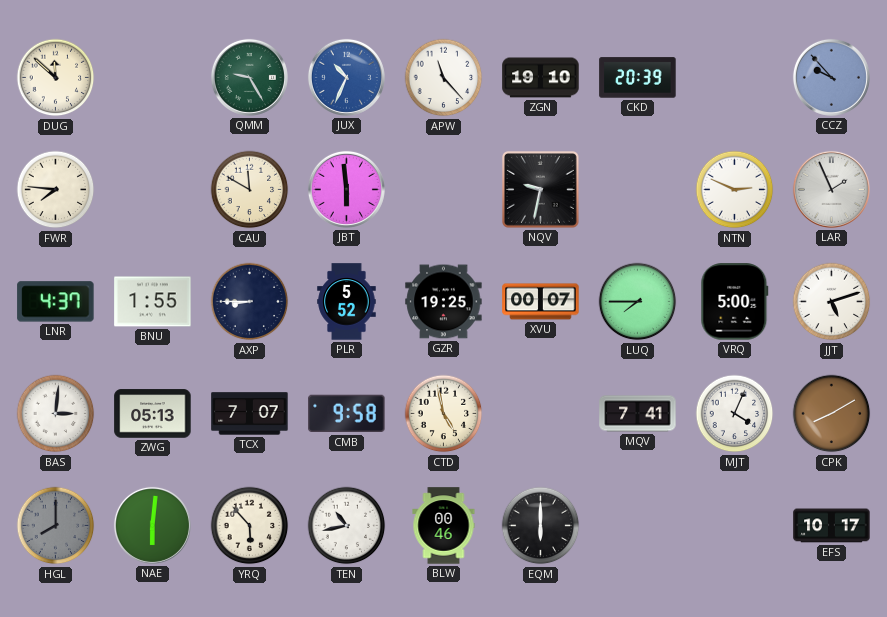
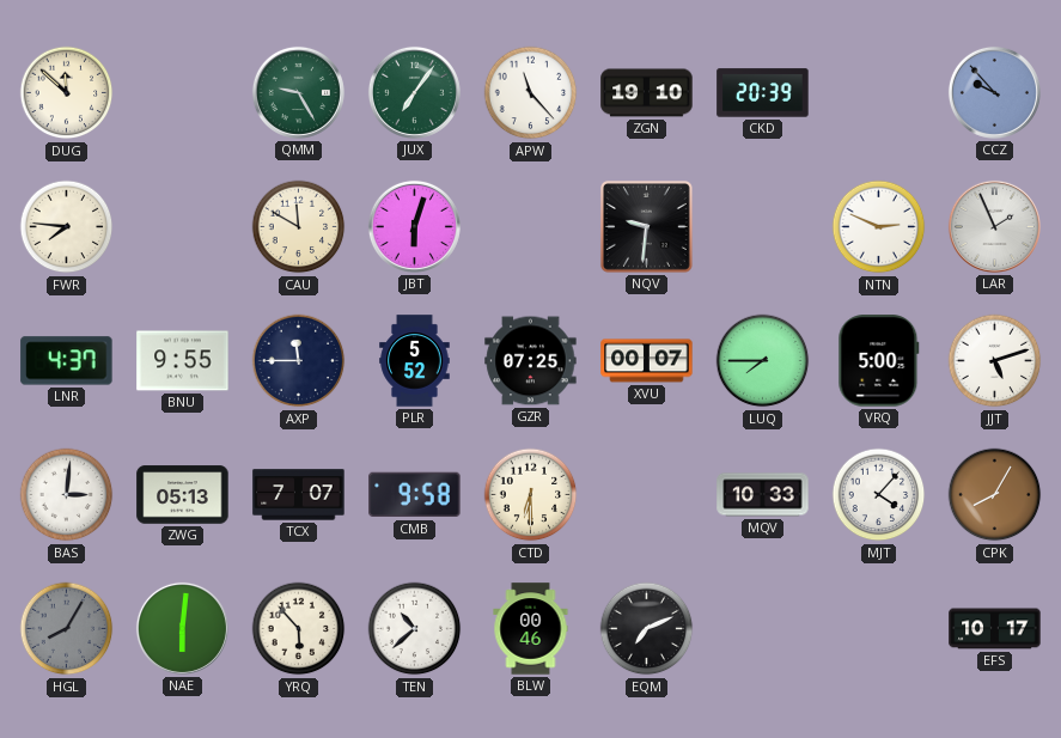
JUX: 10:34 -> 7:06
JUX dial: blue -> green
JBT: 5:59 -> 6:03
NQV: 9:32 -> 9:31
BNU: 1:55 -> 9:55
AXP: 8:45 -> 11:45
GZR: 19:25 -> 07:25
CTD: 4:58 -> 6:30
MQV: 7:41 -> 10:33
MJT: 4:04 -> 4:07
CPK: 8:10 -> 8:05
HGL: 8:00 -> 8:05
TEN: 10:43 -> 10:38
EQM: 6:00 -> 7:11
